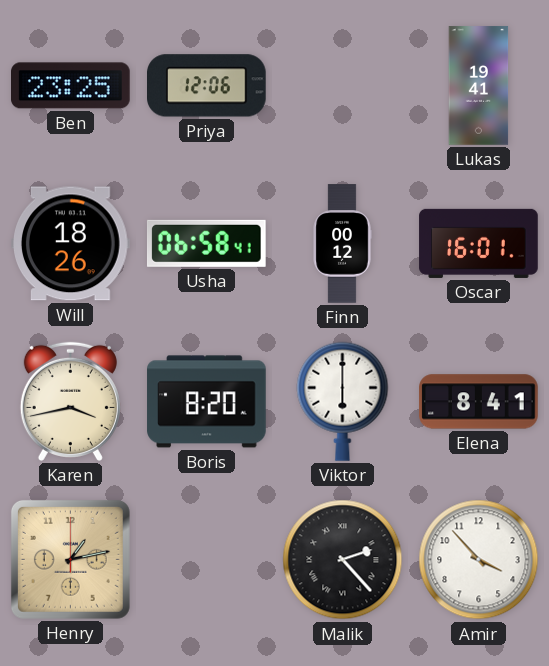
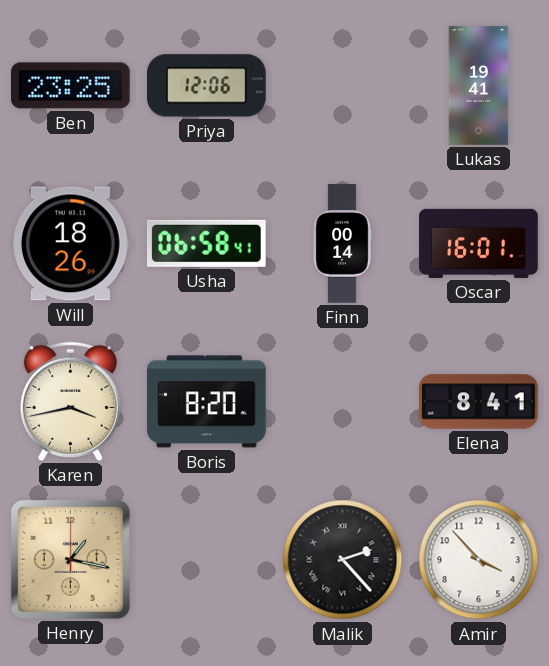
Finn: 00:12 -> 00:14
Viktor: 6:00 -> none
Henry: 1:13 -> 1:17
